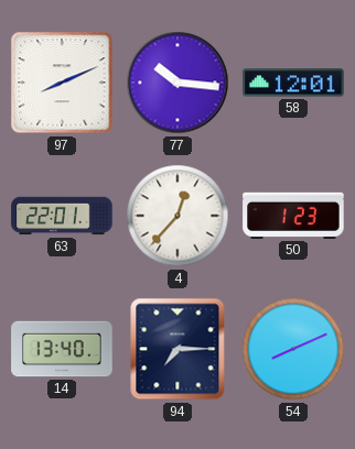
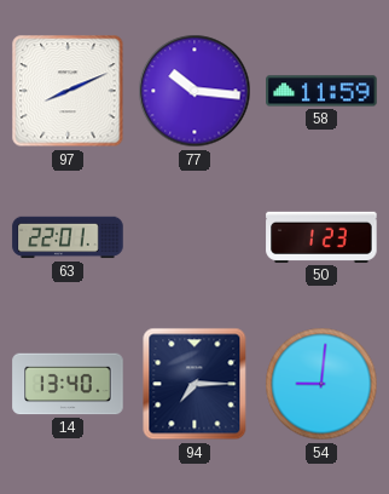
58: 12:01 -> 11:59
4: 12:37 -> none
54: 8:11 -> 9:01
